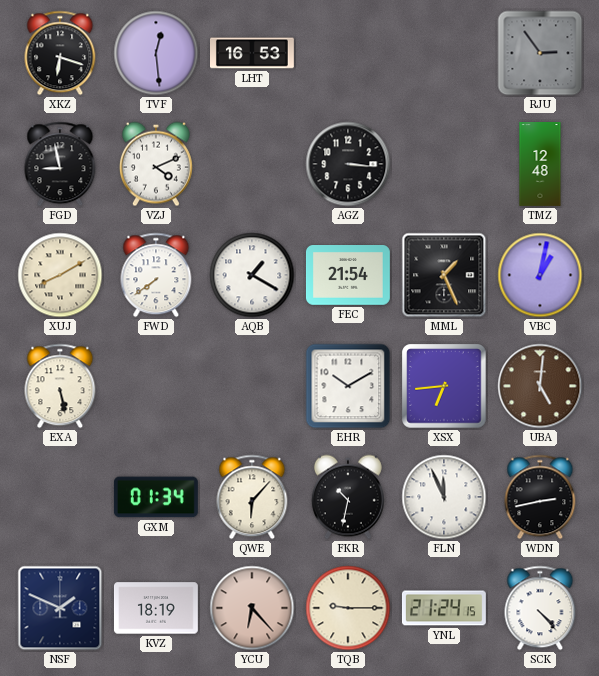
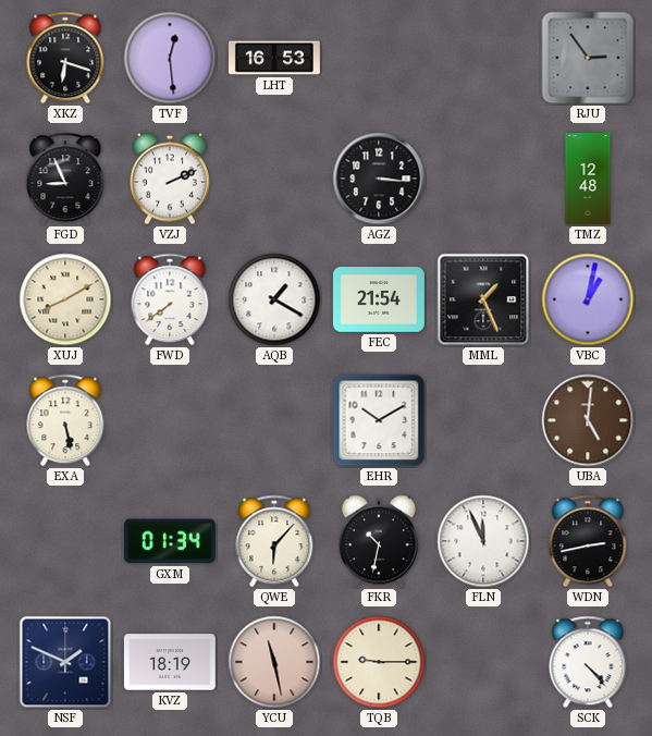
FGD: 8:58 -> 8:56
VZJ: 4:11 -> 2:11
XSX: 6:44 -> none
YCU: 6:23 -> 11:28
YNL: 21:24 -> none
